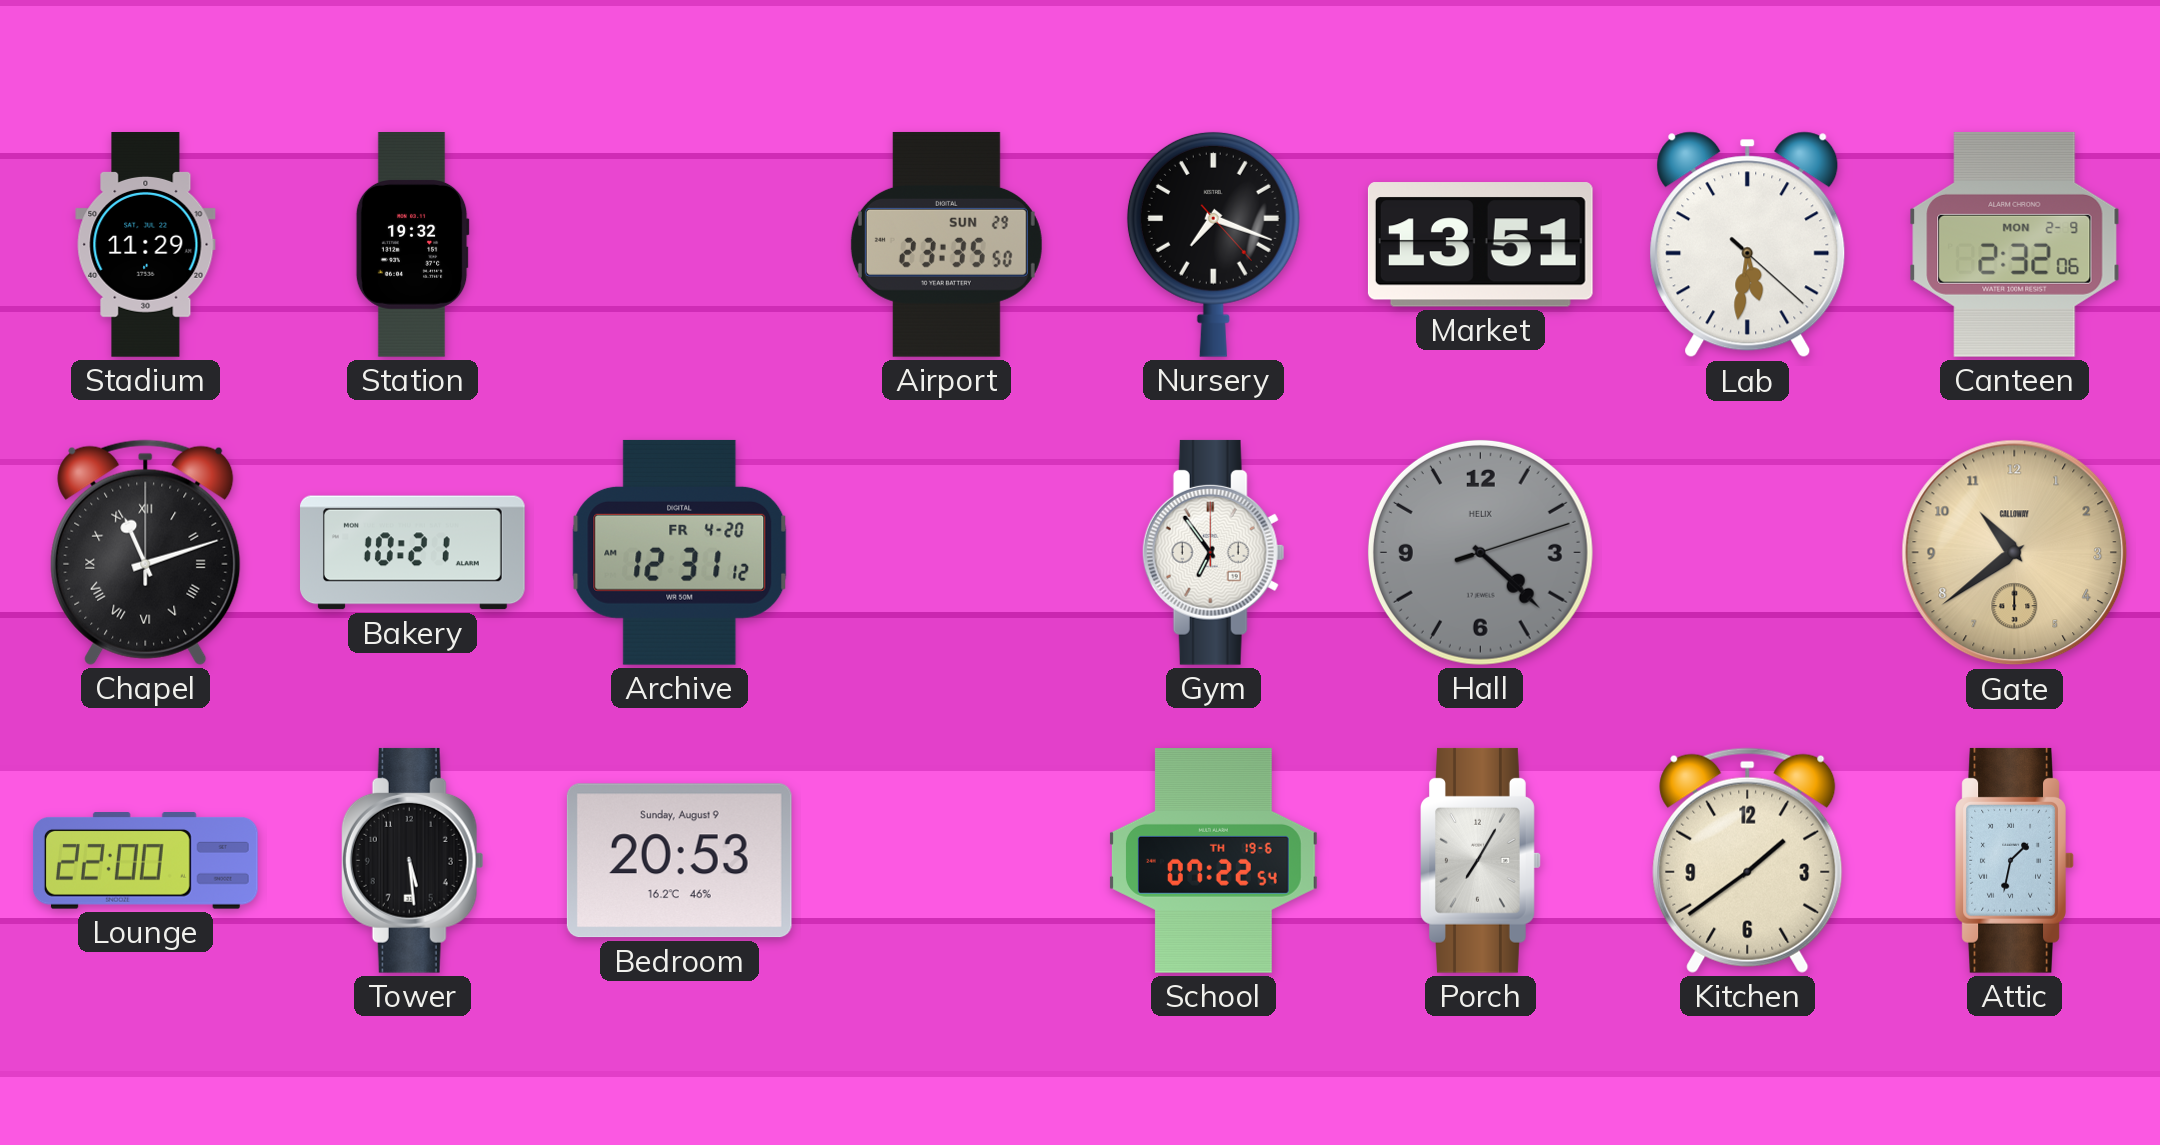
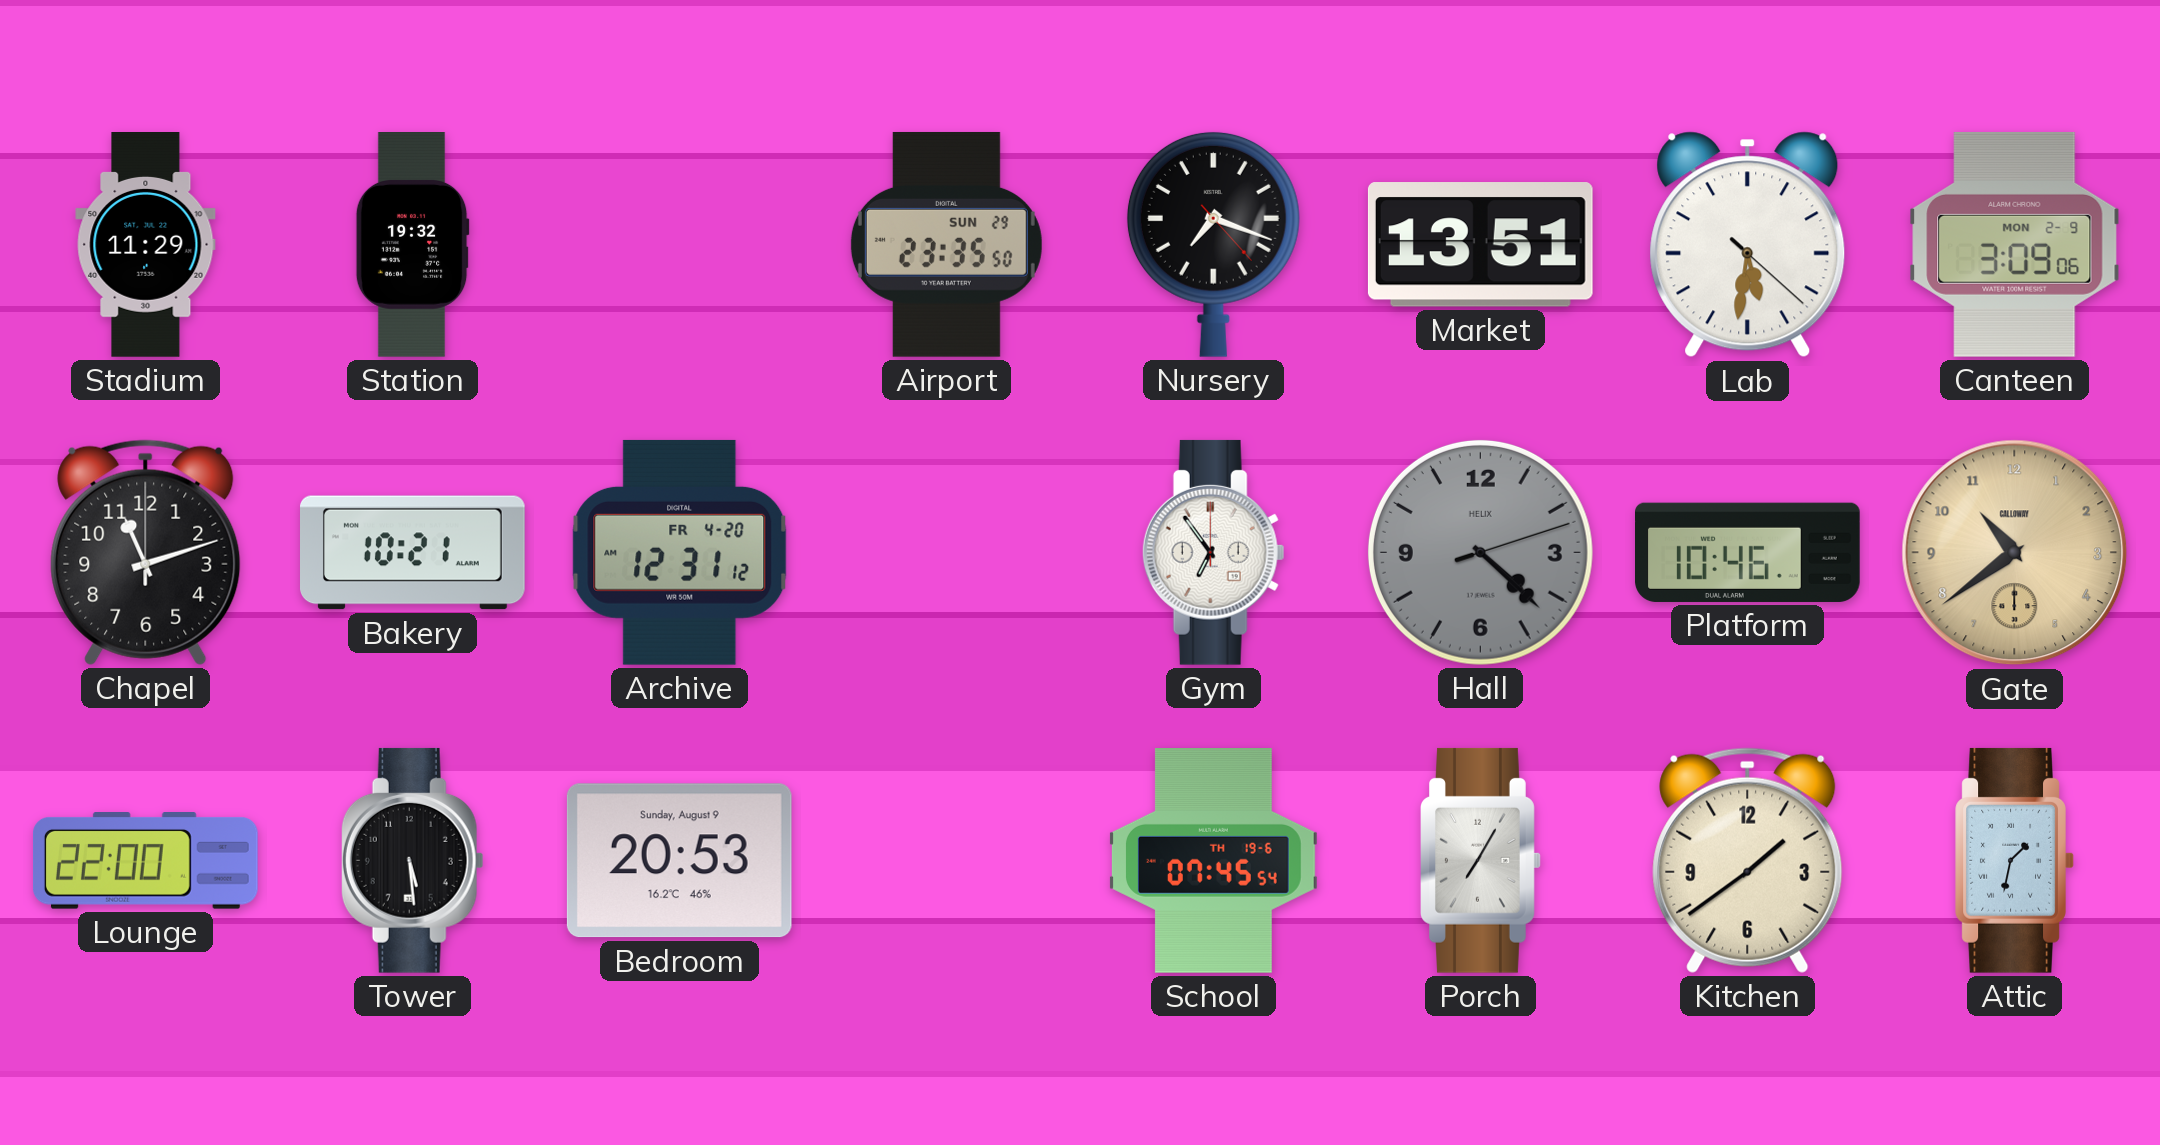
Canteen: 2:32 -> 3:09
Chapel numerals: Roman -> Arabic
Platform: none -> 10:46
School: 07:22 -> 07:45
